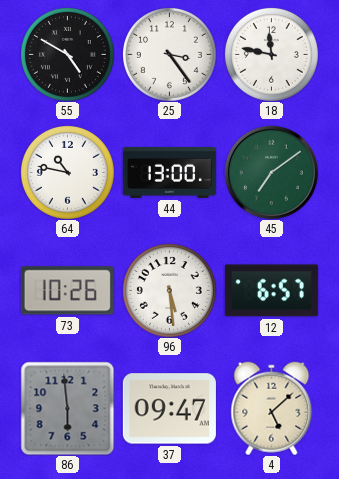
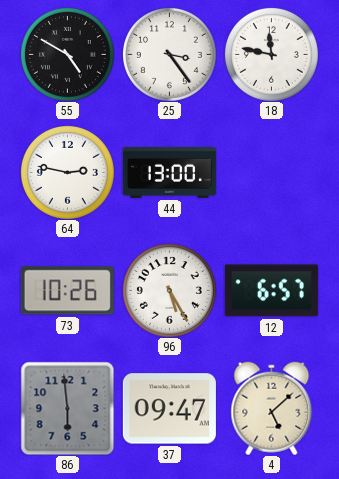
64: 10:47 -> 2:47
45: 7:09 -> none
96: 5:29 -> 5:25
